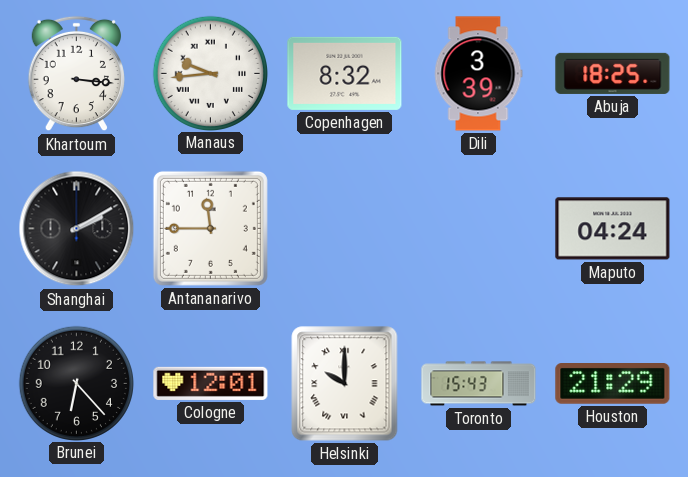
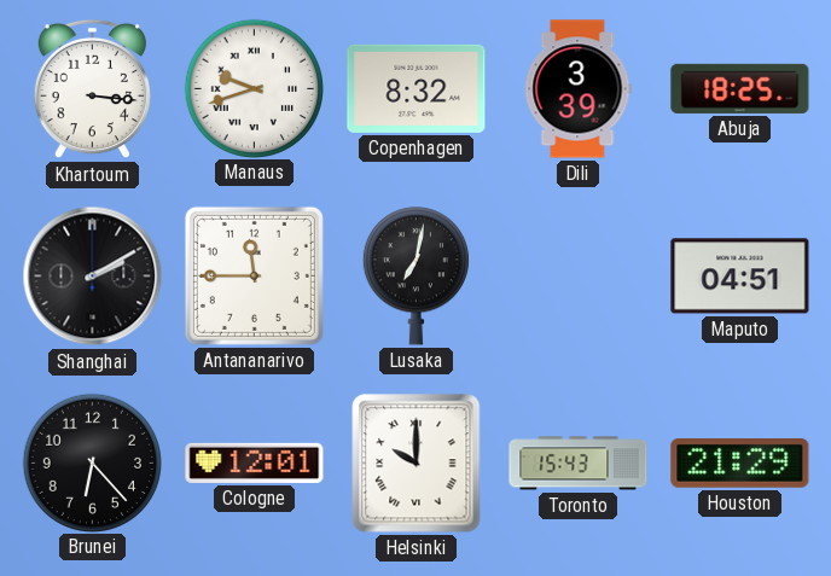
Manaus: 9:44 -> 9:42
Lusaka: none -> 7:02
Maputo: 04:24 -> 04:51
